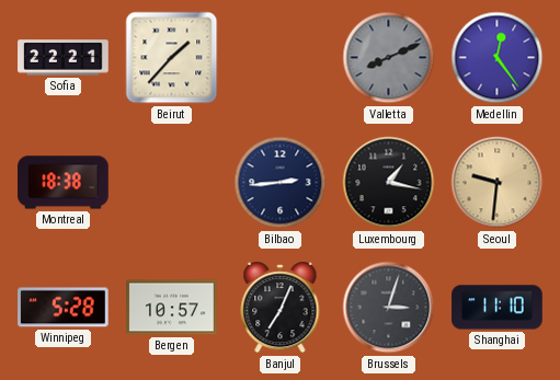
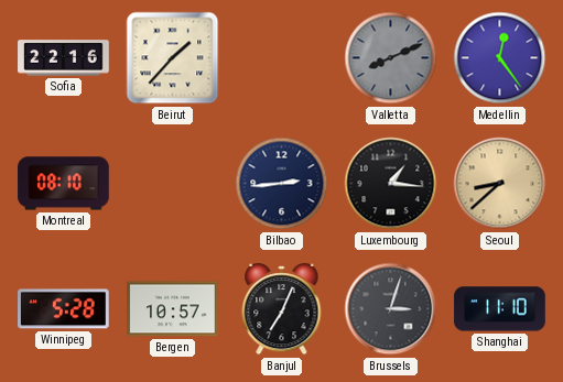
Sofia: 22:21 -> 22:16
Montreal: 18:38 -> 08:10
Luxembourg: 1:17 -> 1:16
Seoul: 9:31 -> 8:38
